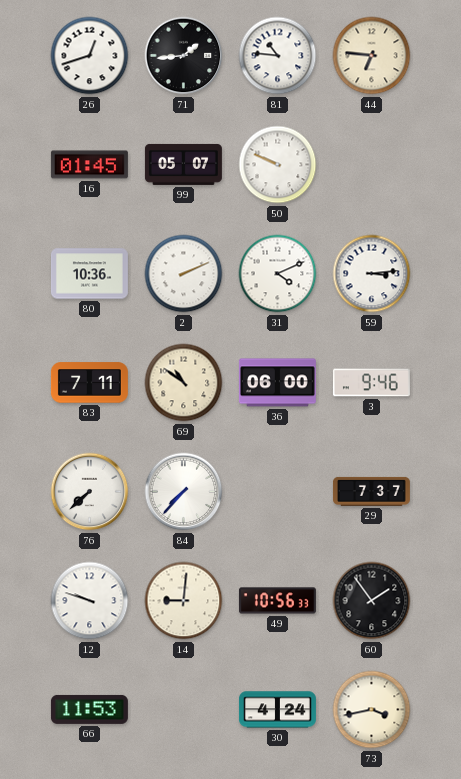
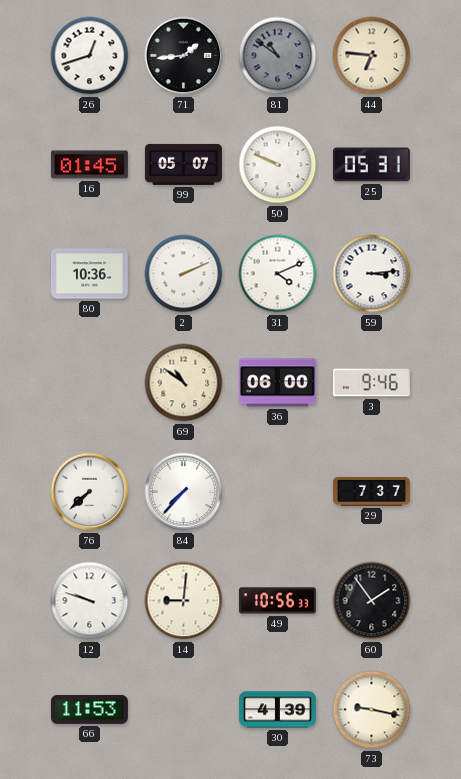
81: 10:46 -> 10:51
81 dial: white -> grey
25: none -> 05:31
83: 7:11 -> none
30: 4:24 -> 4:39
73: 3:43 -> 9:17
